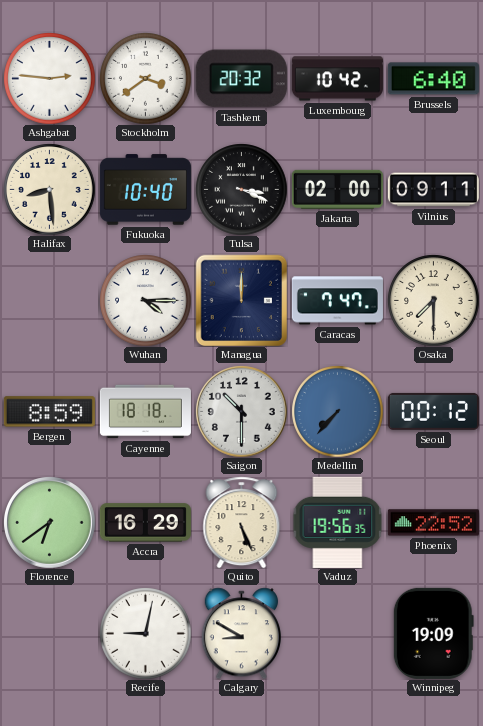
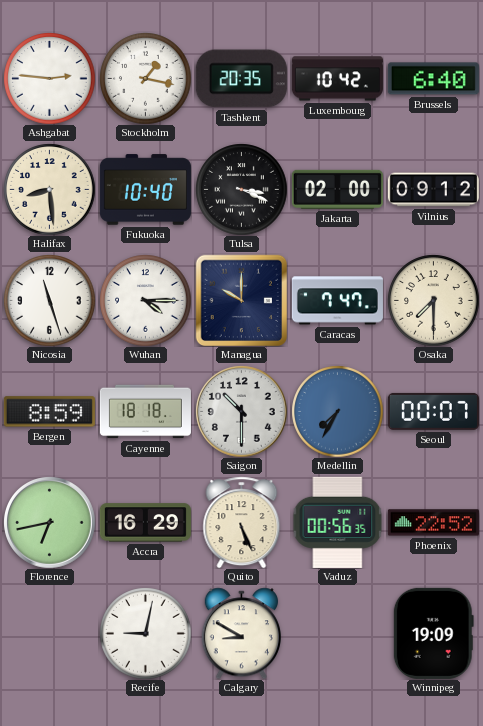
Stockholm: 3:39 -> 1:17
Tashkent: 20:32 -> 20:35
Vilnius: 09:11 -> 09:12
Nicosia: none -> 11:27
Managua: 12:00 -> 10:00
Medellin: 7:37 -> 7:35
Seoul: 00:12 -> 00:07
Florence: 6:39 -> 6:43
Vaduz: 19:56 -> 00:56
